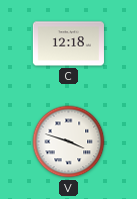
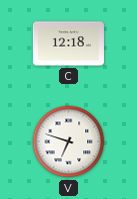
V: 3:48 -> 6:48
